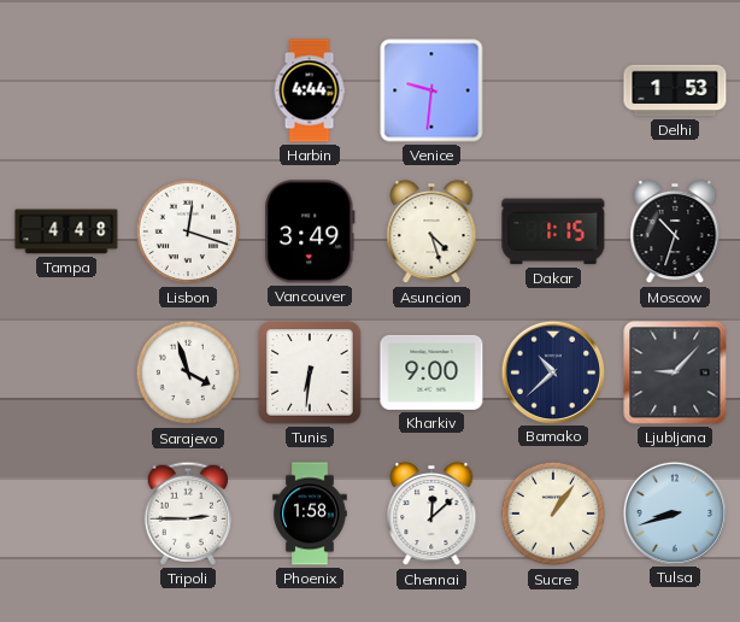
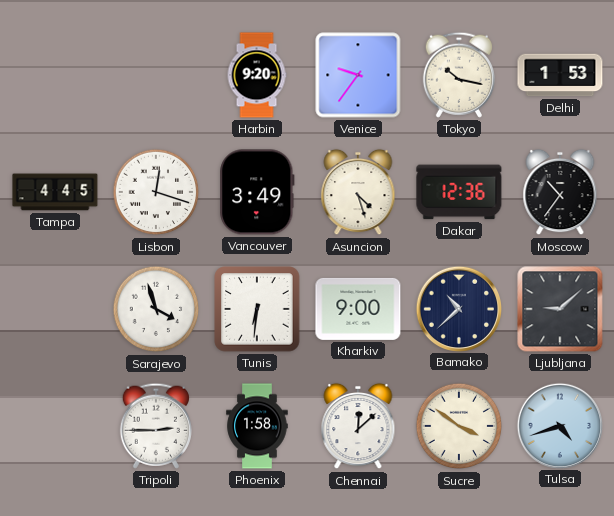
Harbin: 4:44 -> 9:20
Venice: 9:31 -> 9:36
Tokyo: none -> 10:17
Tampa: 4:48 -> 4:45
Dakar: 1:15 -> 12:36
Moscow: 10:33 -> 10:36
Ljubljana: 9:07 -> 9:08
Sucre: 1:06 -> 3:51
Tulsa: 8:42 -> 4:42
